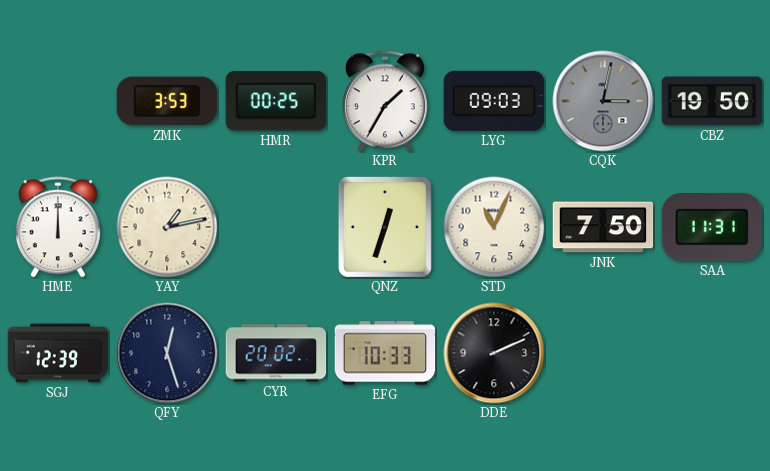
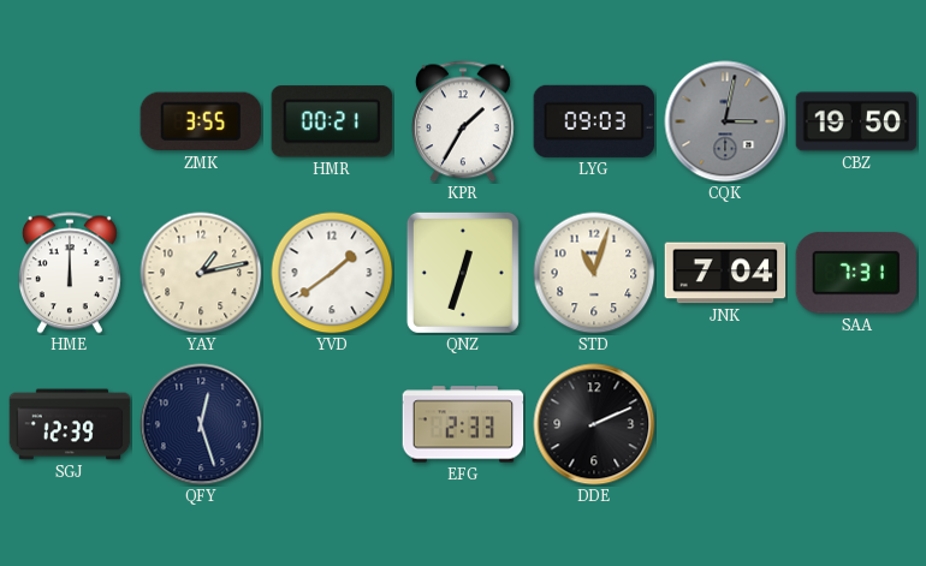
ZMK: 3:53 -> 3:55
HMR: 00:25 -> 00:21
YVD: none -> 1:39
STD: 11:04 -> 11:03
JNK: 7:50 -> 7:04
SAA: 11:31 -> 7:31
CYR: 20:02 -> none
EFG: 10:33 -> 2:33
